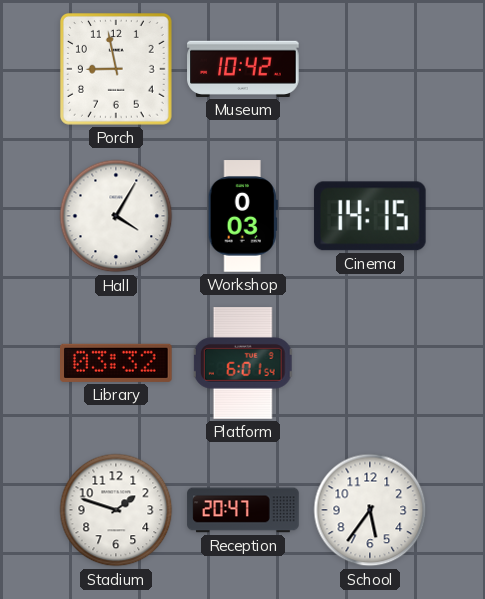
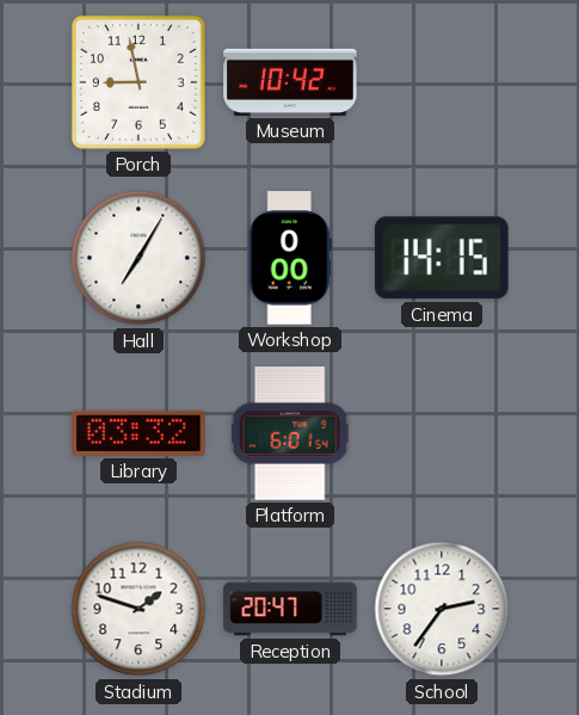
Hall: 4:05 -> 7:05
Workshop: 0:03 -> 0:00
School: 5:36 -> 2:36
